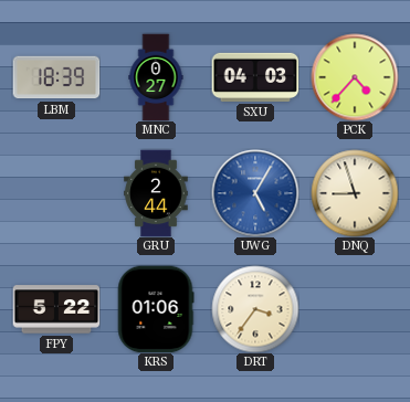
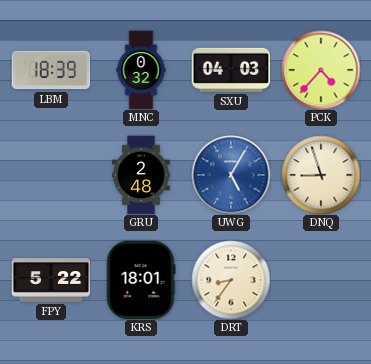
MNC: 0:27 -> 0:32
GRU: 2:44 -> 2:48
KRS: 01:06 -> 18:01
DRT: 3:36 -> 8:36
